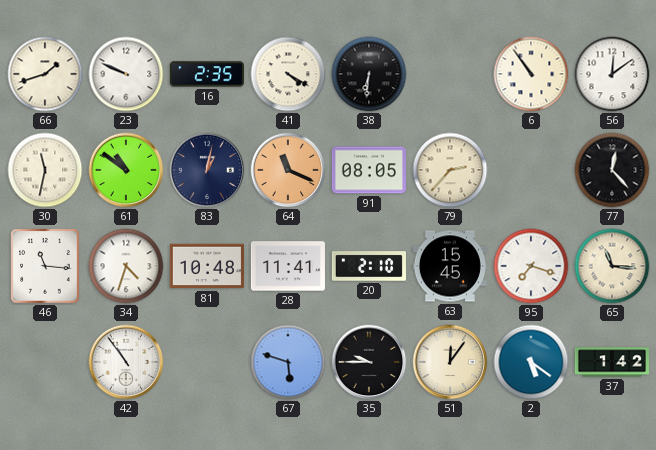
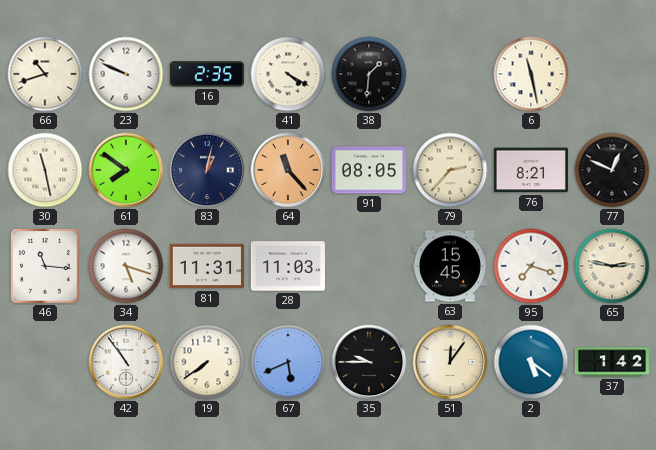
66: 1:42 -> 10:42
38: 6:31 -> 1:31
6: 10:54 -> 11:28
56: 12:09 -> none
30: 11:32 -> 11:28
61: 10:51 -> 7:51
64: 11:19 -> 11:23
76: none -> 8:21
77: 12:23 -> 12:49
34: 4:33 -> 5:18
81: 10:48 -> 11:31
28: 11:41 -> 11:03
20: 2:10 -> none
65: 11:16 -> 2:47
19: none -> 7:39
67: 5:48 -> 5:41
